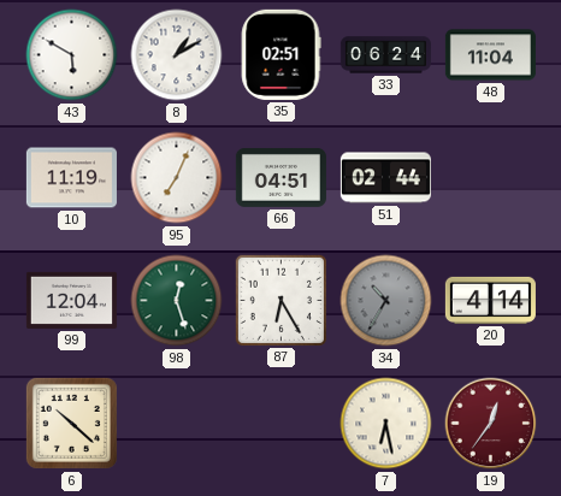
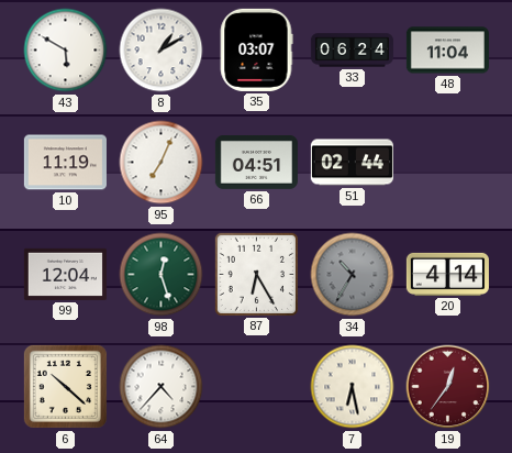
35: 02:51 -> 03:07
64: none -> 4:37
